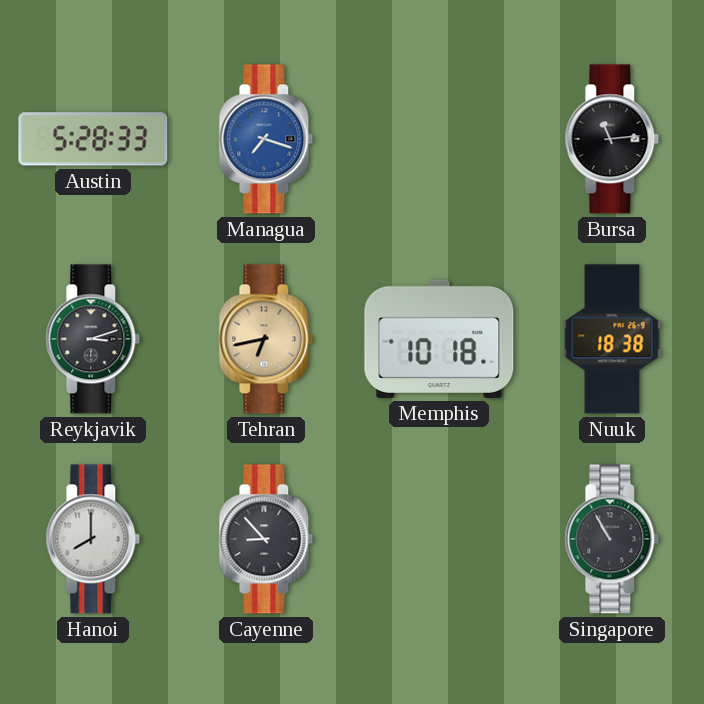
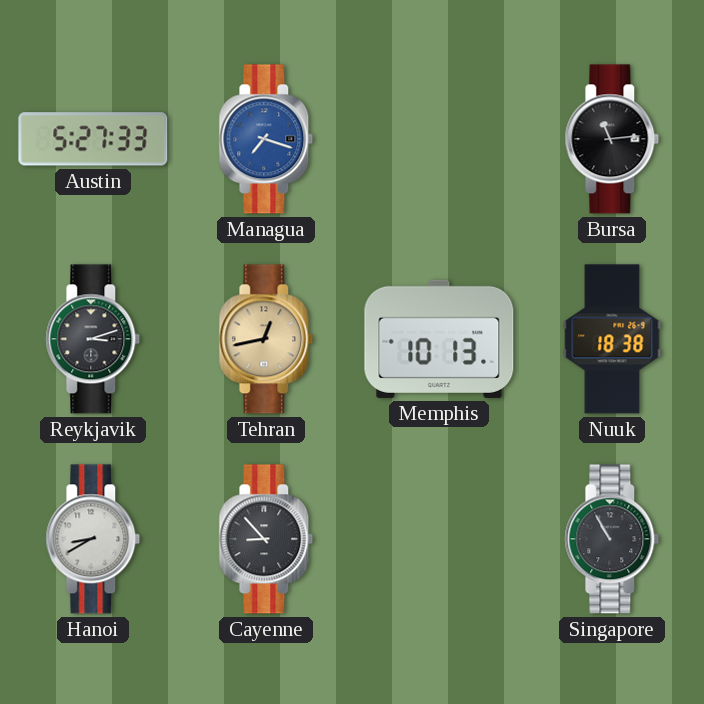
Austin: 5:28 -> 5:27
Tehran: 6:43 -> 12:43
Memphis: 10:18 -> 10:13
Hanoi: 8:00 -> 8:40
